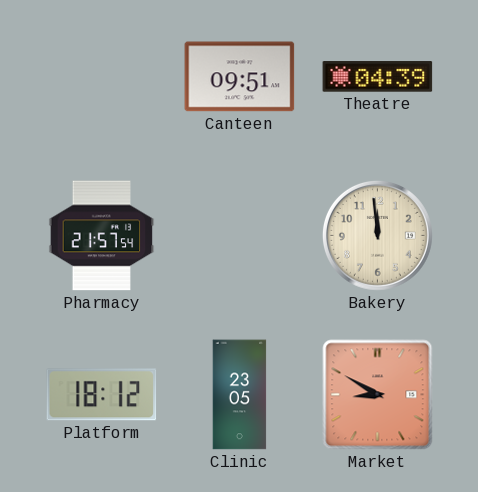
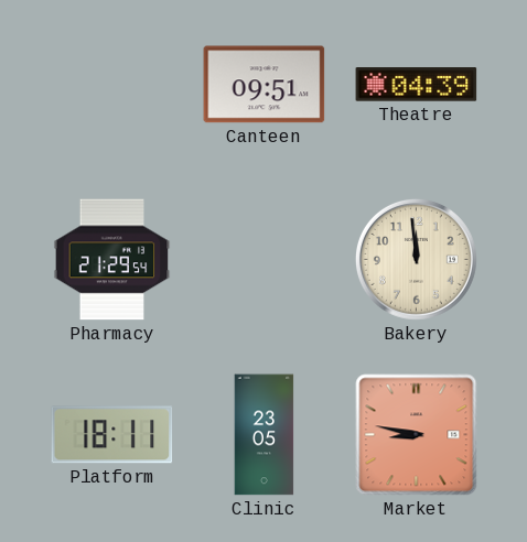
Pharmacy: 21:57 -> 21:29
Platform: 18:12 -> 18:11
Market: 8:50 -> 8:47
